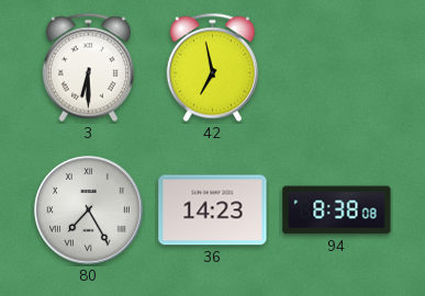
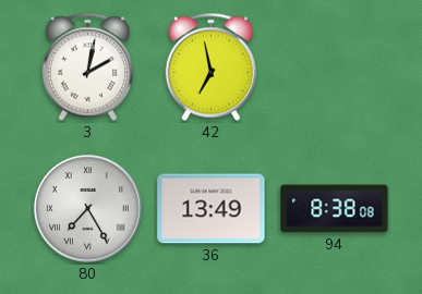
3: 6:30 -> 2:02
36: 14:23 -> 13:49
